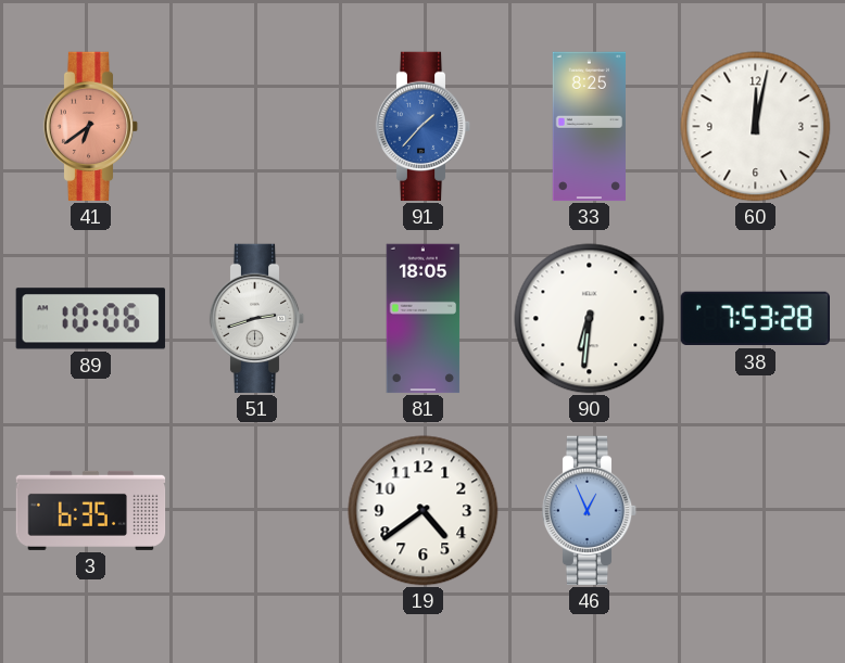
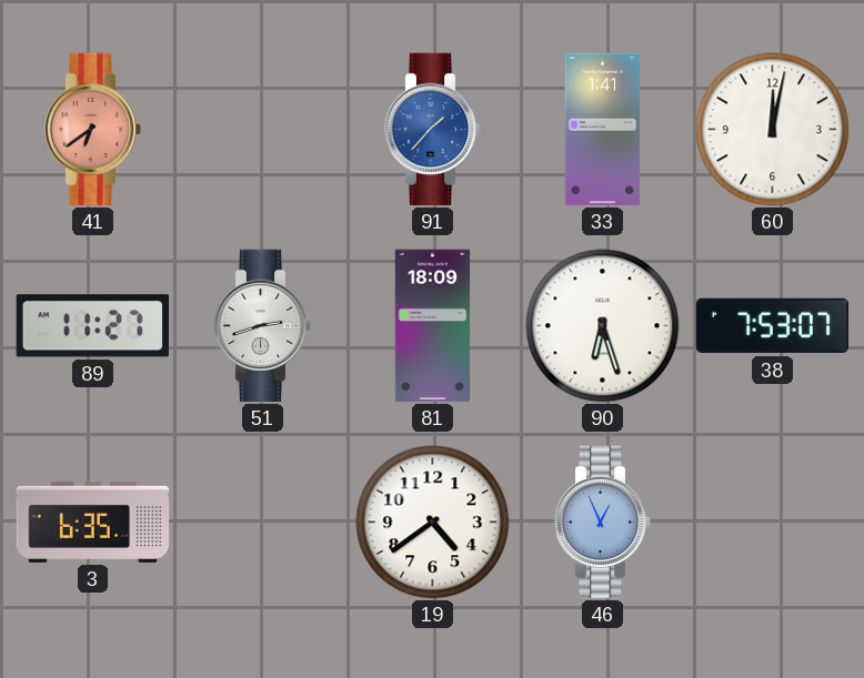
33: 8:25 -> 1:41
89: 10:06 -> 11:27
81: 18:05 -> 18:09
90: 6:31 -> 6:27
38: 7:53:28 -> 7:53:07
